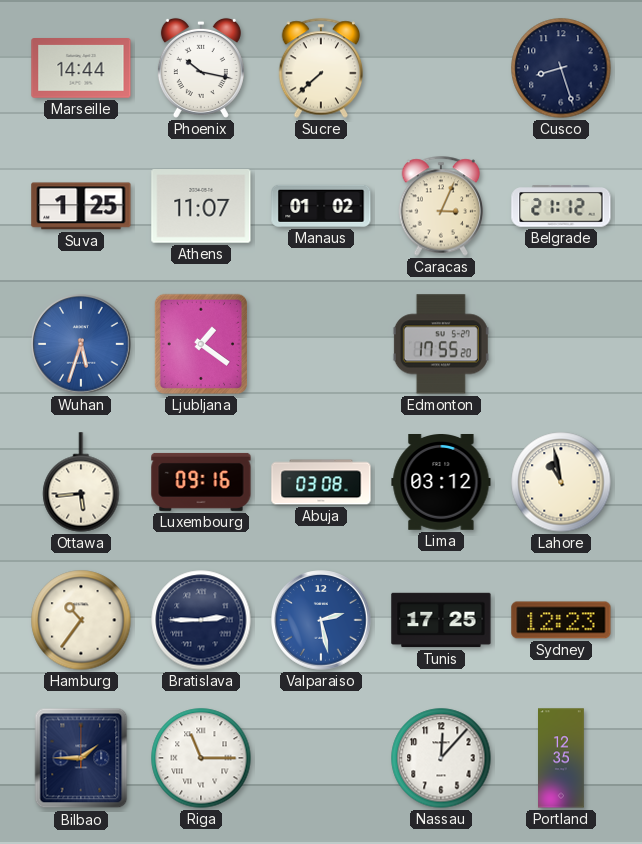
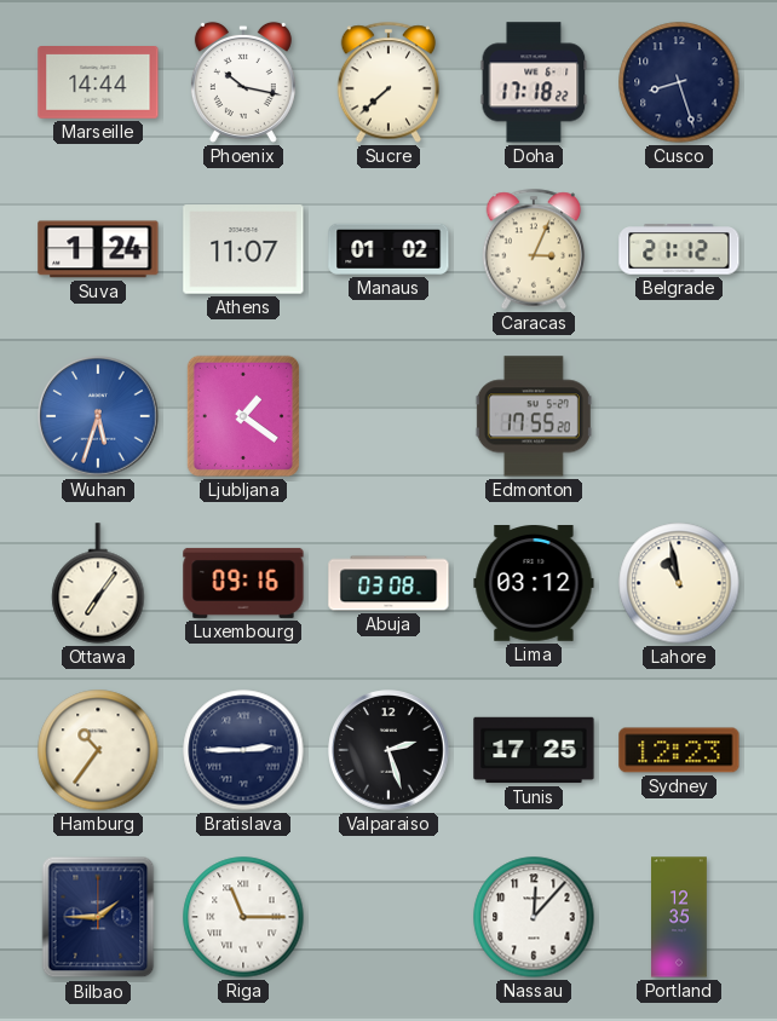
Doha: none -> 17:18
Suva: 1:25 -> 1:24
Ottawa: 5:44 -> 7:06
Valparaiso: 2:28 -> 2:27
Valparaiso dial: blue -> black
